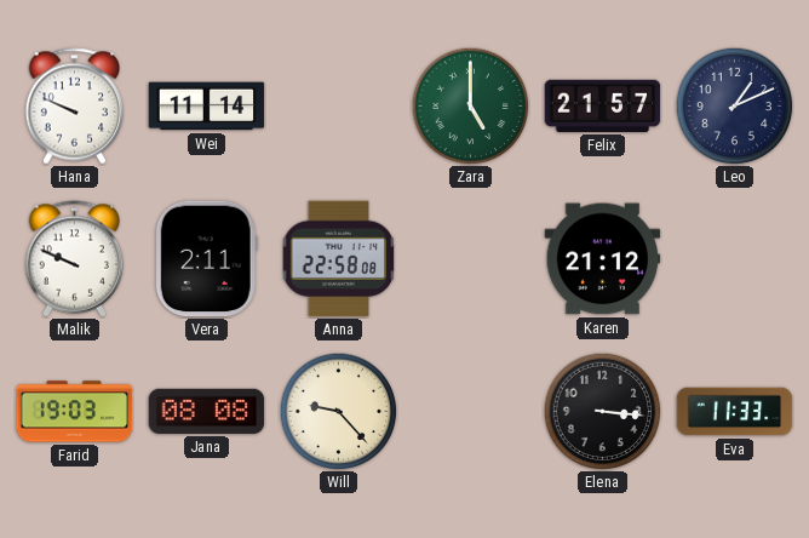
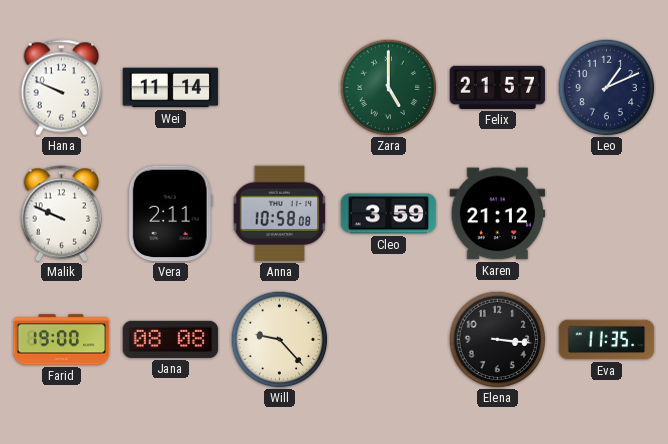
Anna: 22:58 -> 10:58
Cleo: none -> 3:59
Farid: 19:03 -> 19:00
Eva: 11:33 -> 11:35
